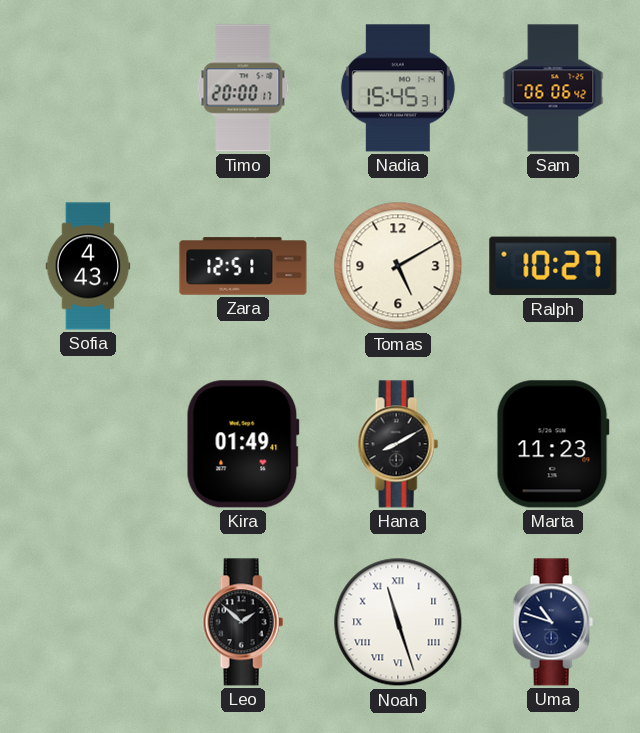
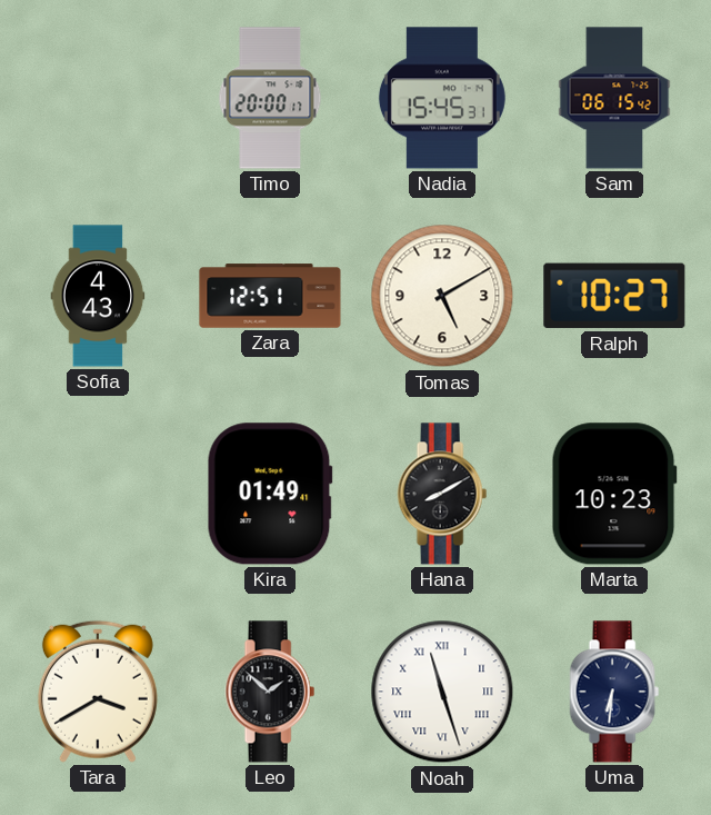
Sam: 06:06 -> 06:15
Marta: 11:23 -> 10:23
Tara: none -> 3:40
Uma: 10:48 -> 6:31
